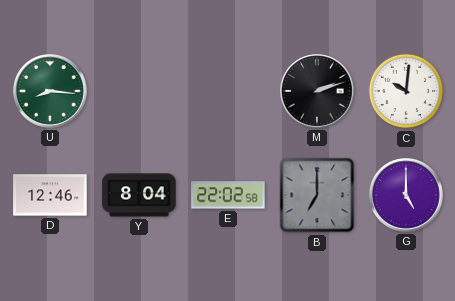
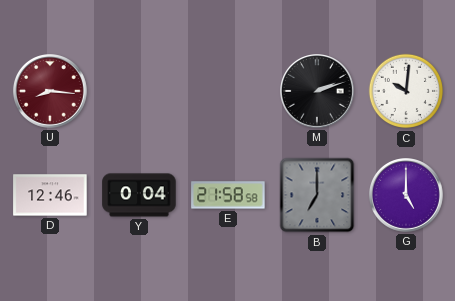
U dial: green -> burgundy
Y: 8:04 -> 0:04
E: 22:02 -> 21:58
